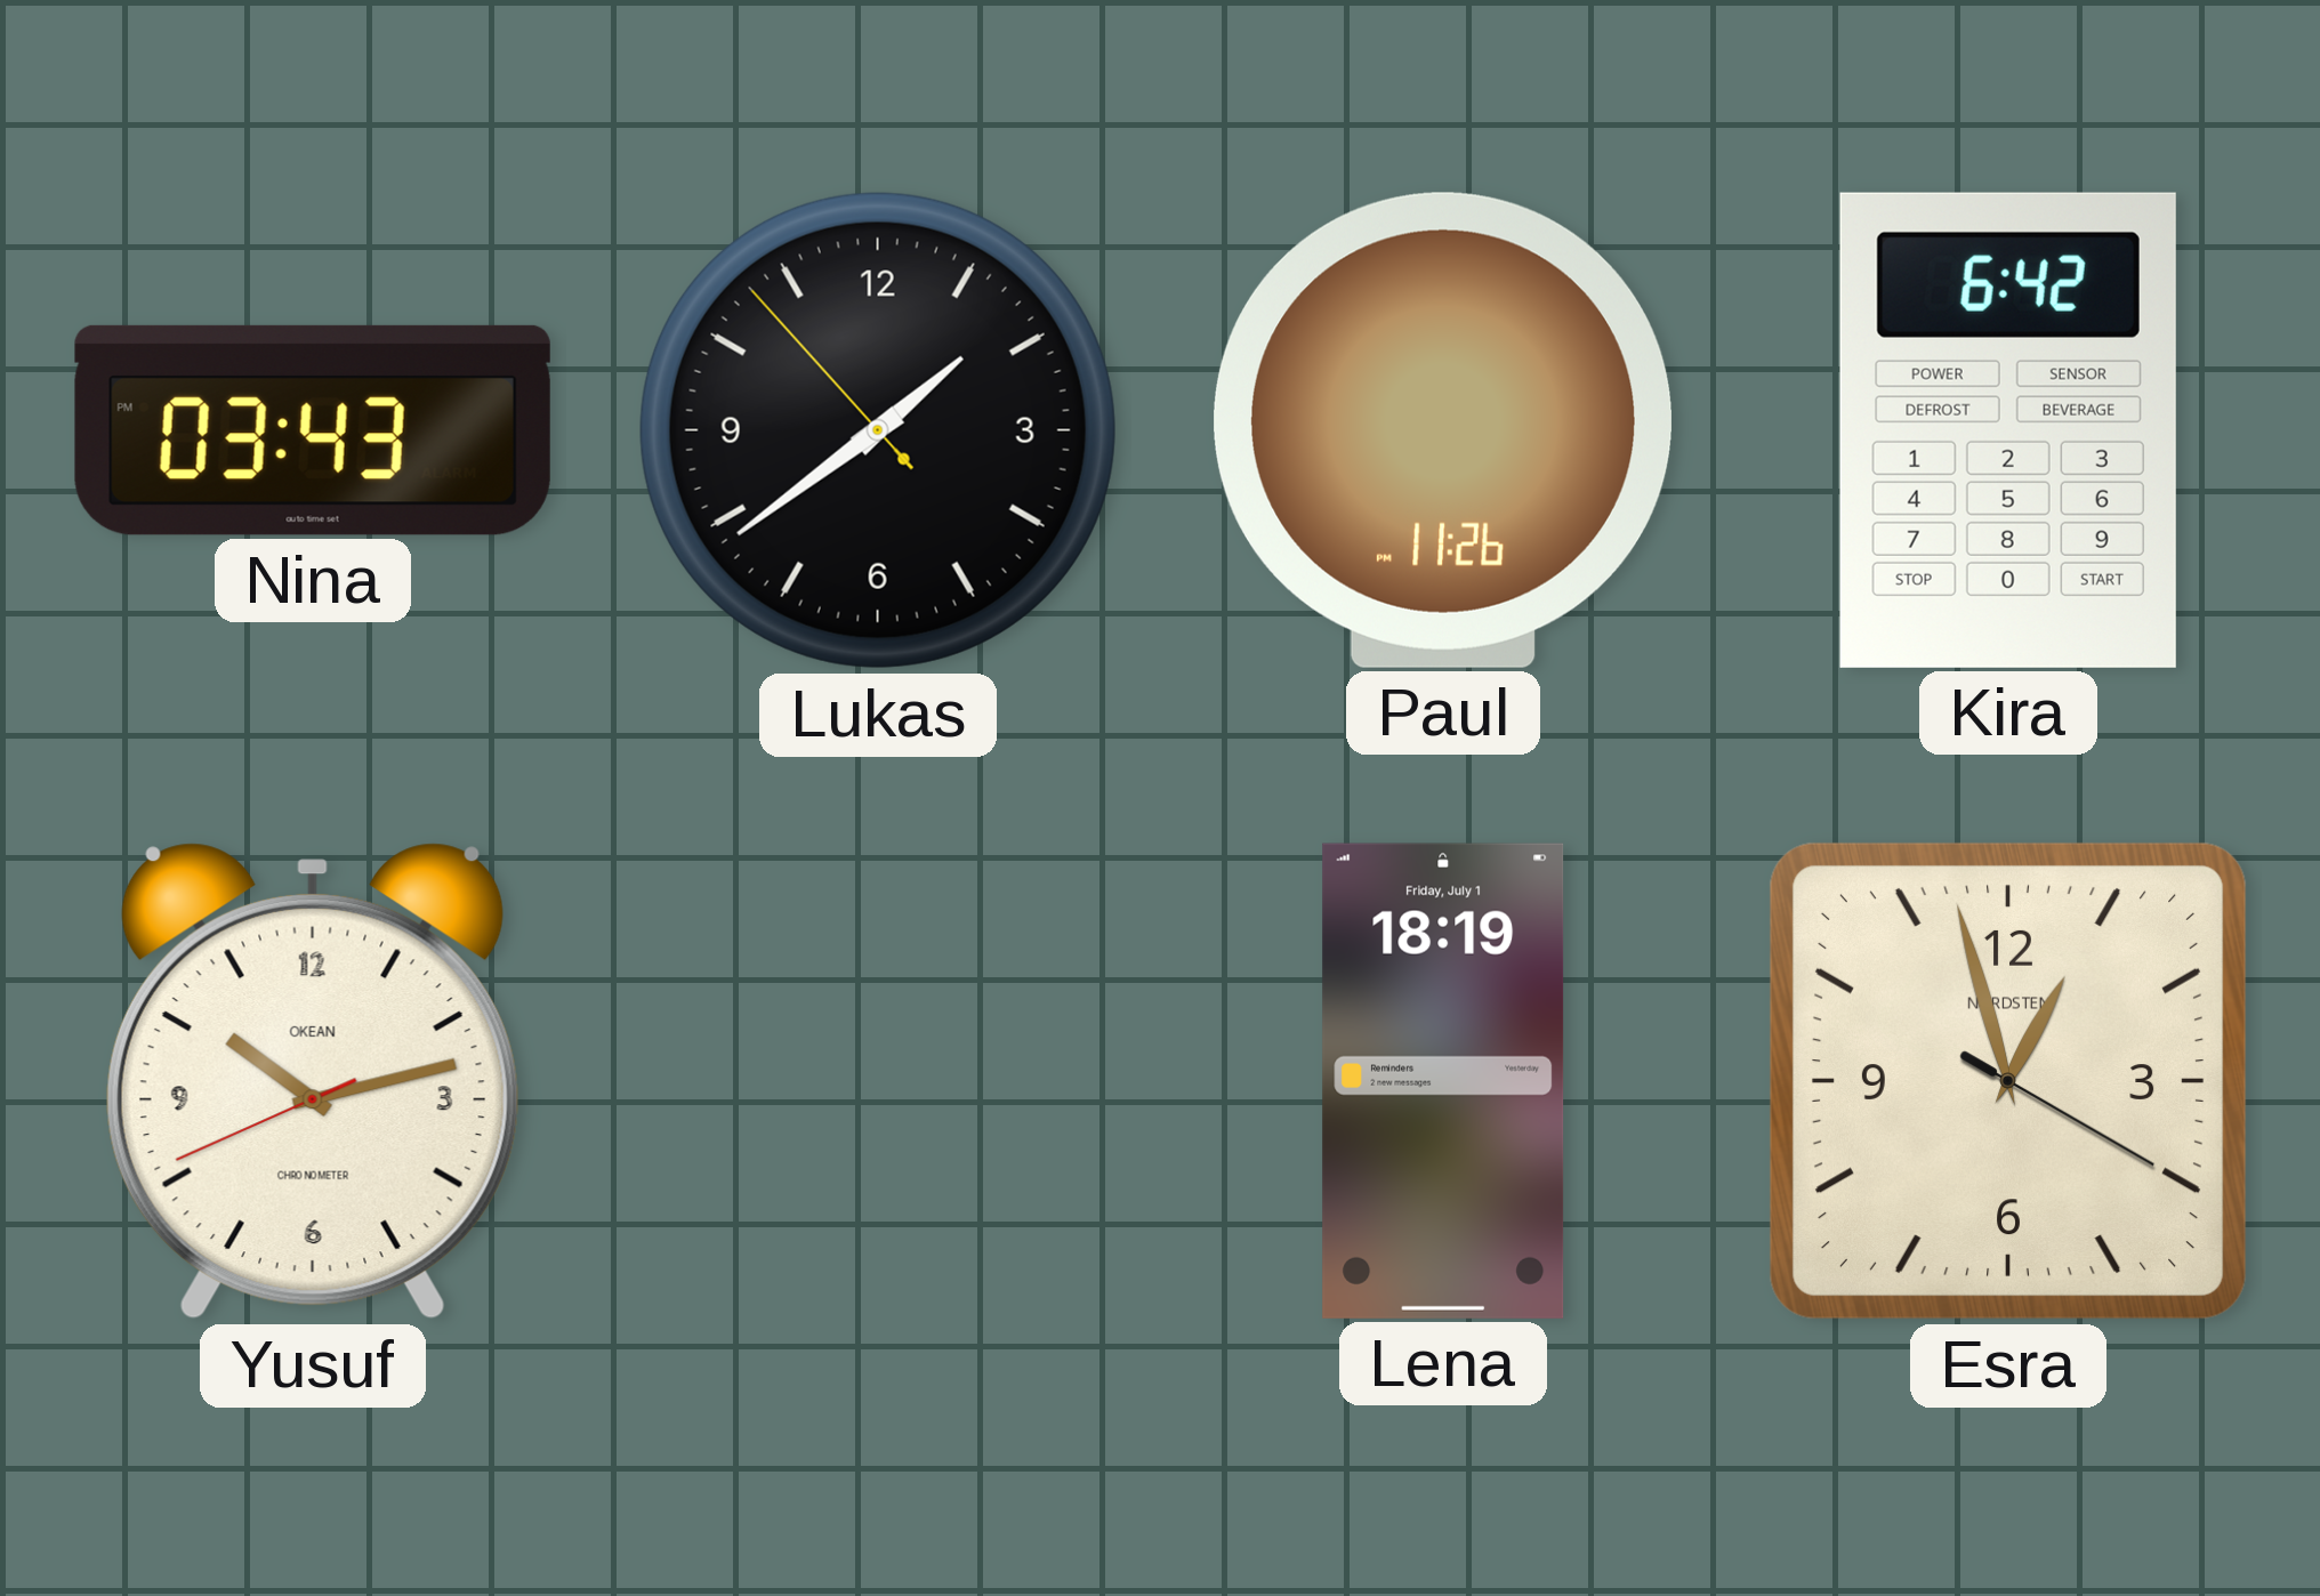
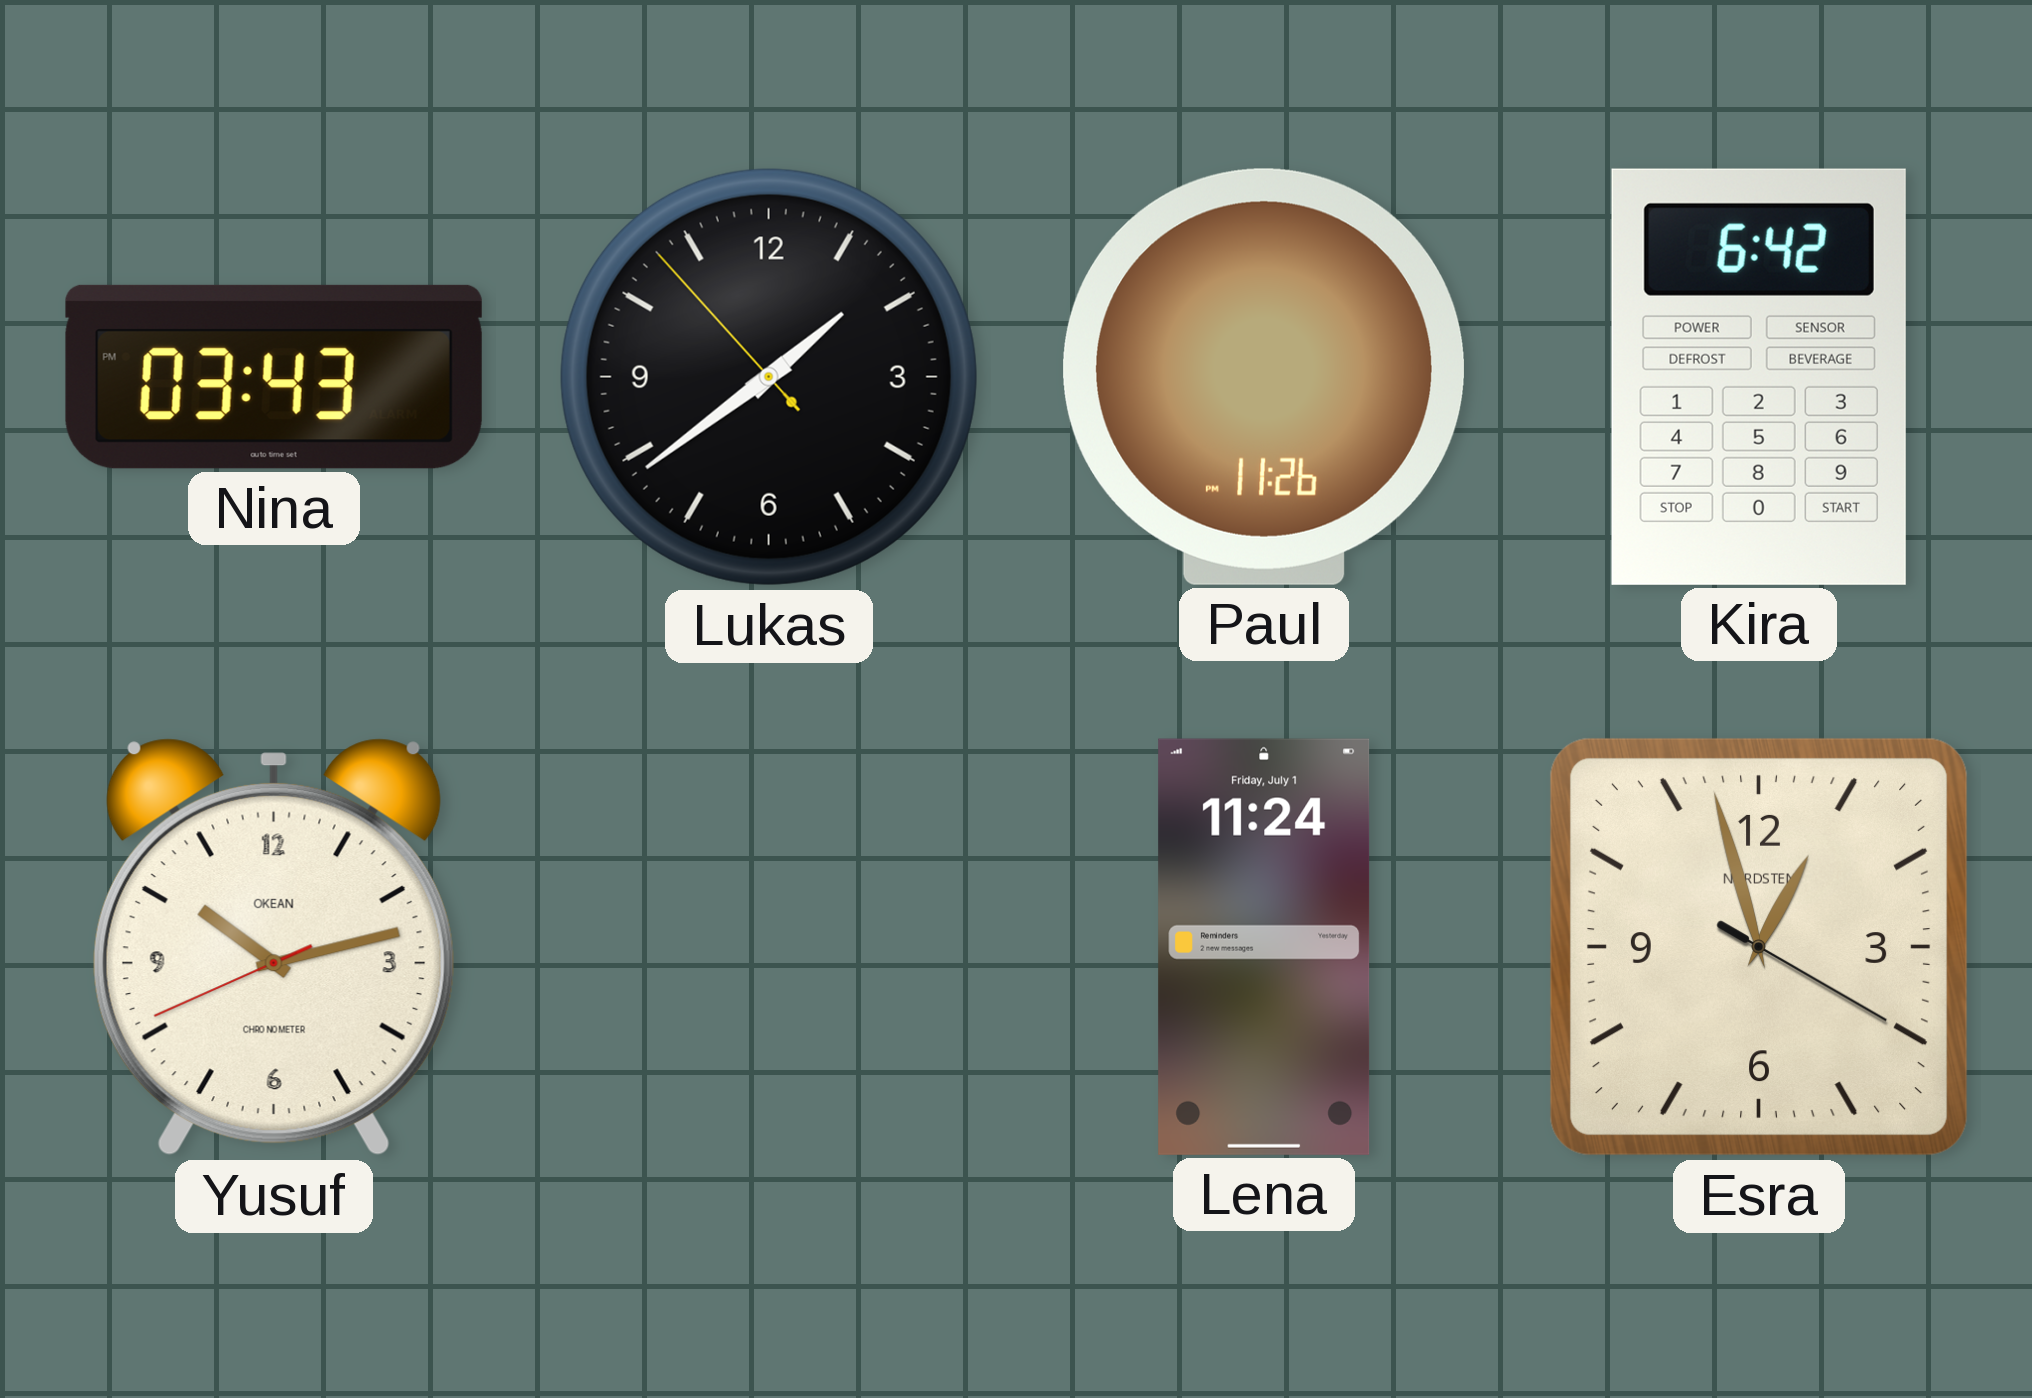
Lena: 18:19 -> 11:24
